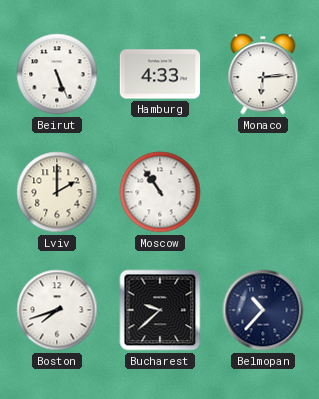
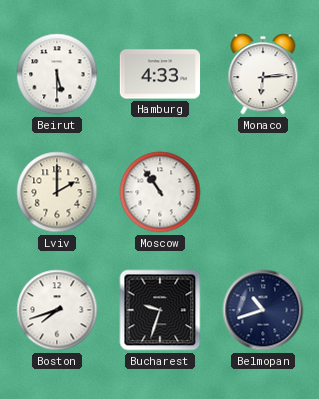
Beirut: 5:26 -> 5:30
Bucharest: 9:38 -> 9:33
Belmopan: 10:37 -> 10:42
